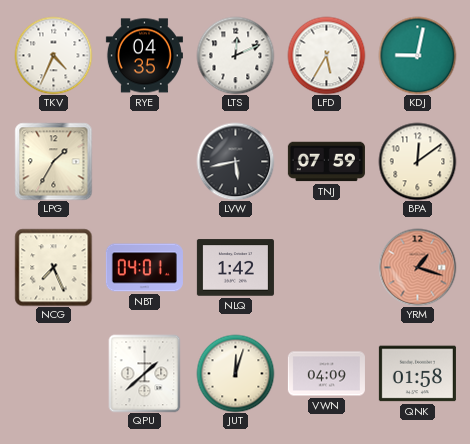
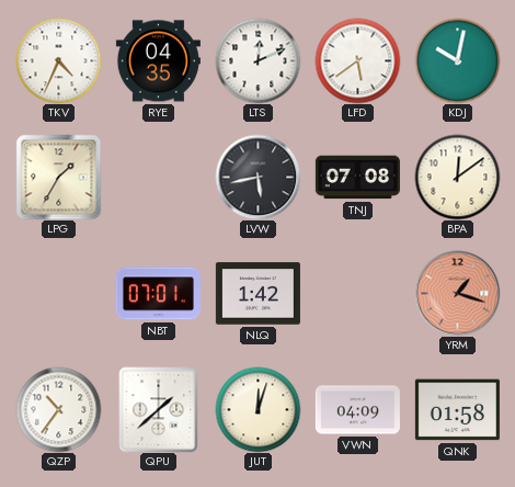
LFD: 5:35 -> 5:39
KDJ: 9:02 -> 10:02
TNJ: 07:59 -> 07:08
NCG: 7:26 -> none
NBT: 04:01 -> 07:01
QZP: none -> 10:36
